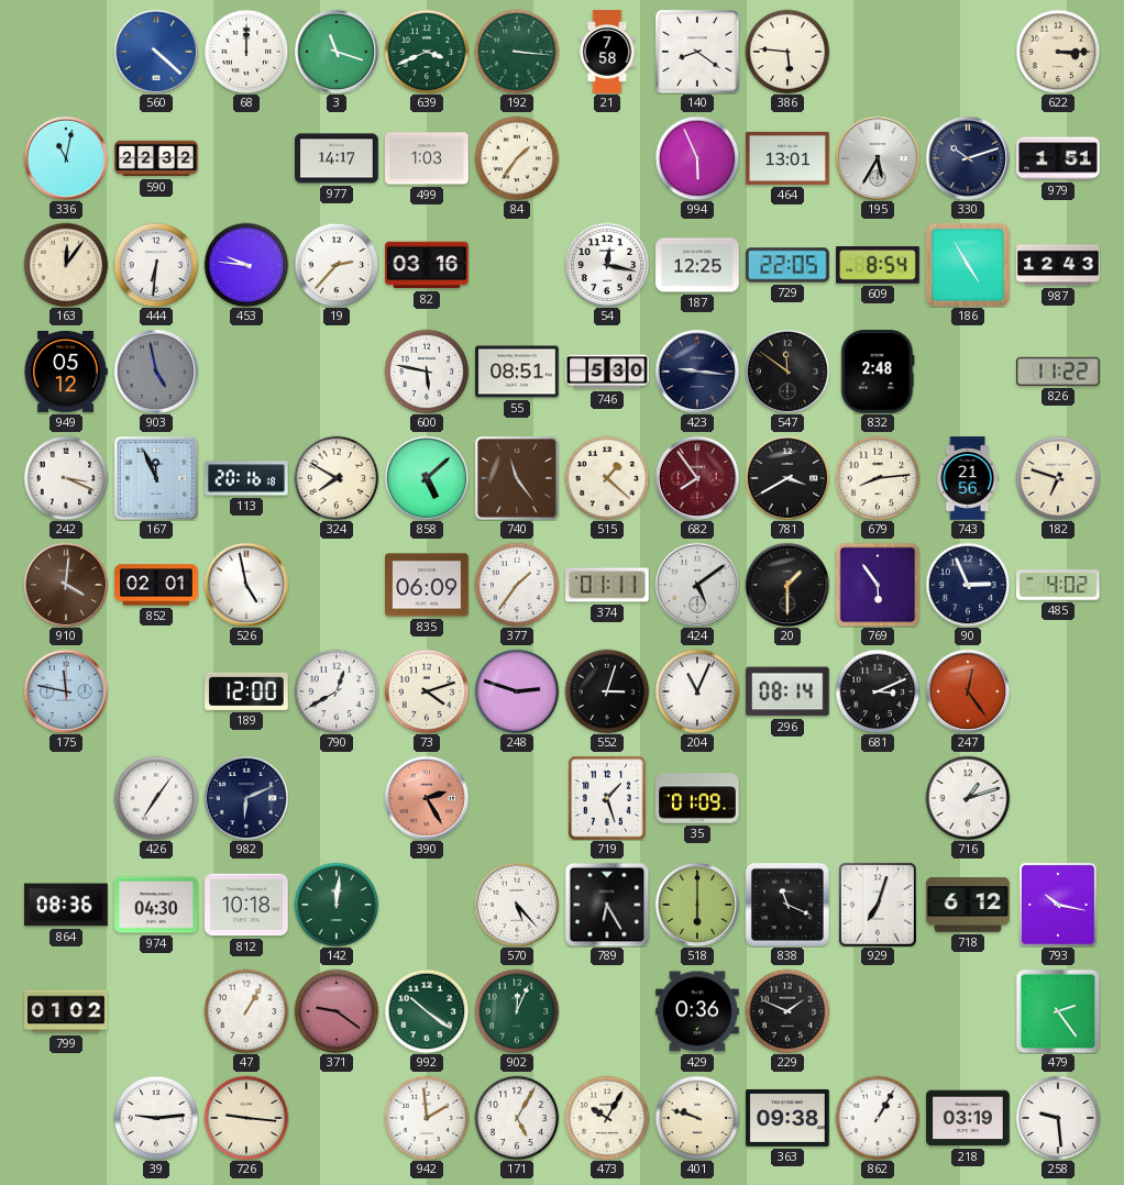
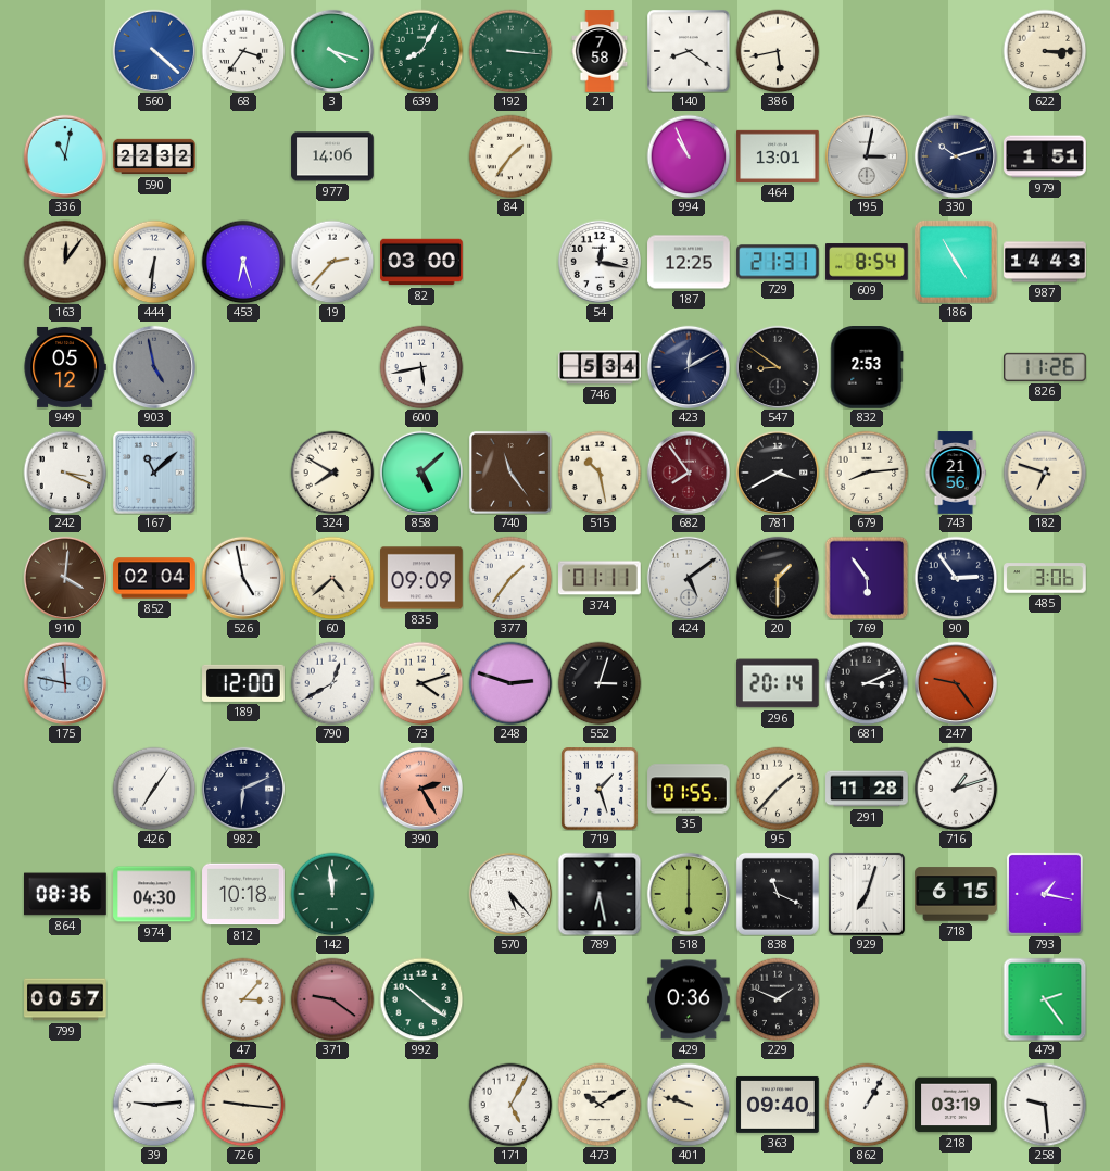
68: 12:00 -> 3:36
3: 11:18 -> 4:18
639: 3:41 -> 8:05
386: 5:46 -> 5:43
977: 14:17 -> 14:06
499: 1:03 -> none
994: 5:56 -> 10:56
195: 5:35 -> 3:02
453: 9:46 -> 6:27
82: 03:16 -> 03:00
729: 22:05 -> 21:31
987: 12:43 -> 14:43
600: 5:47 -> 5:43
55: 08:51 -> none
746: 5:30 -> 5:34
423: 9:16 -> 12:10
547: 11:51 -> 8:51
832: 2:48 -> 2:53
826: 11:22 -> 11:26
167: 11:56 -> 11:08
113: 20:16 -> none
515: 1:22 -> 10:28
852: 02:01 -> 02:04
60: none -> 4:38
835: 06:09 -> 09:09
90: 2:56 -> 2:54
485: 4:02 -> 3:06
204: 11:04 -> none
296: 08:14 -> 20:14
247: 12:24 -> 9:24
35: 01:09 -> 01:55
95: none -> 1:37
291: none -> 11:28
142: 12:01 -> 11:59
789: 6:25 -> 6:28
718: 6:12 -> 6:15
793: 10:17 -> 1:17
799: 01:02 -> 00:57
47: 1:05 -> 3:07
902: 12:04 -> none
942: 1:59 -> none
473: 10:05 -> 10:10
363: 09:38 -> 09:40
